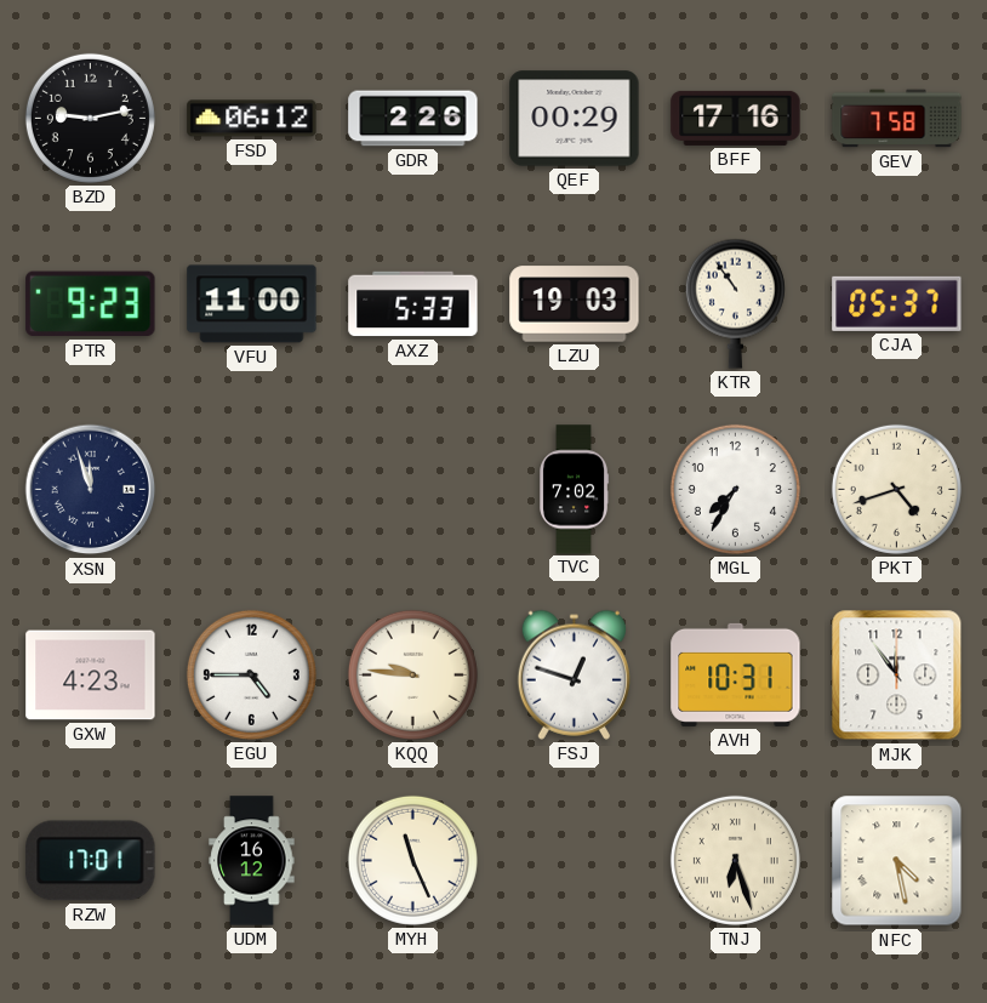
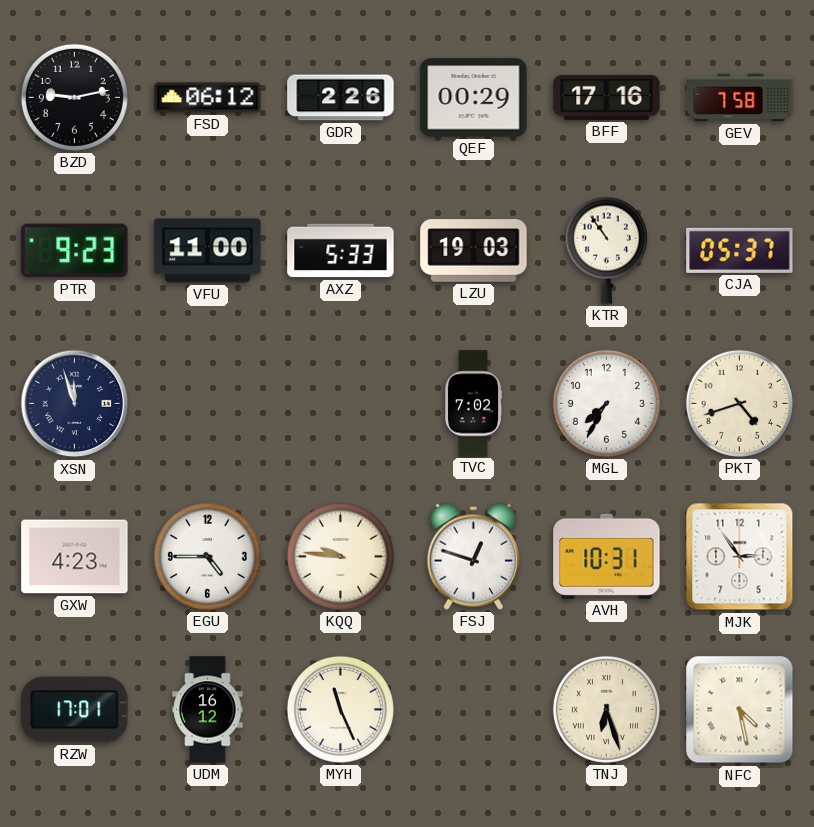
MJK: 11:54 -> 2:54
